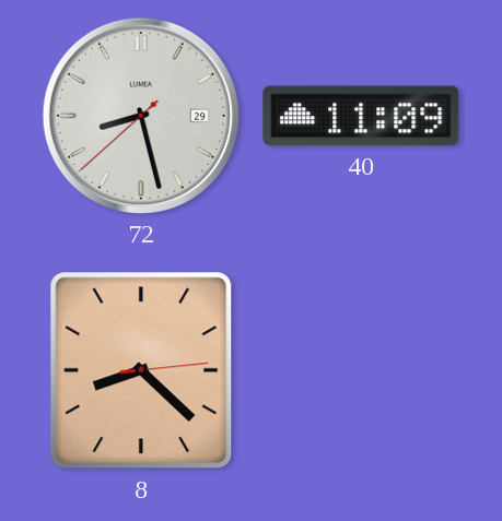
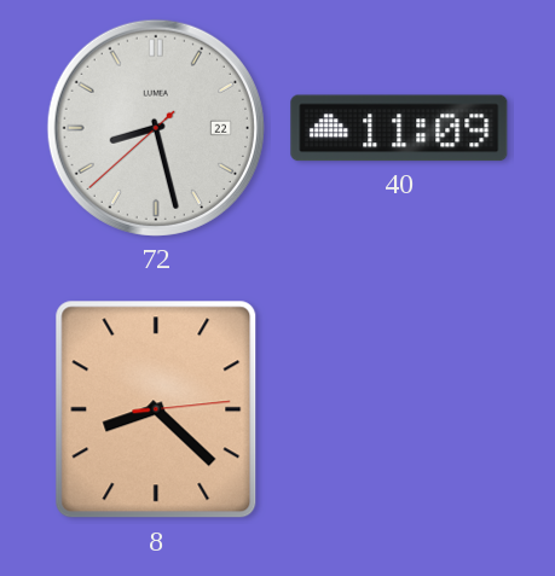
72 date: 29 -> 22
